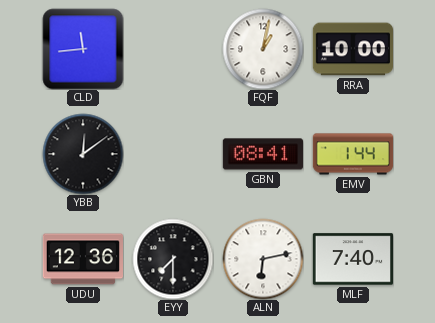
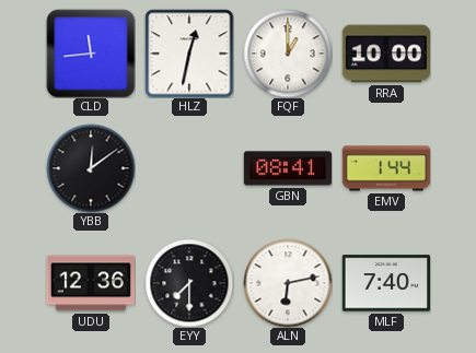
HLZ: none -> 12:32
FQF: 1:02 -> 1:00
